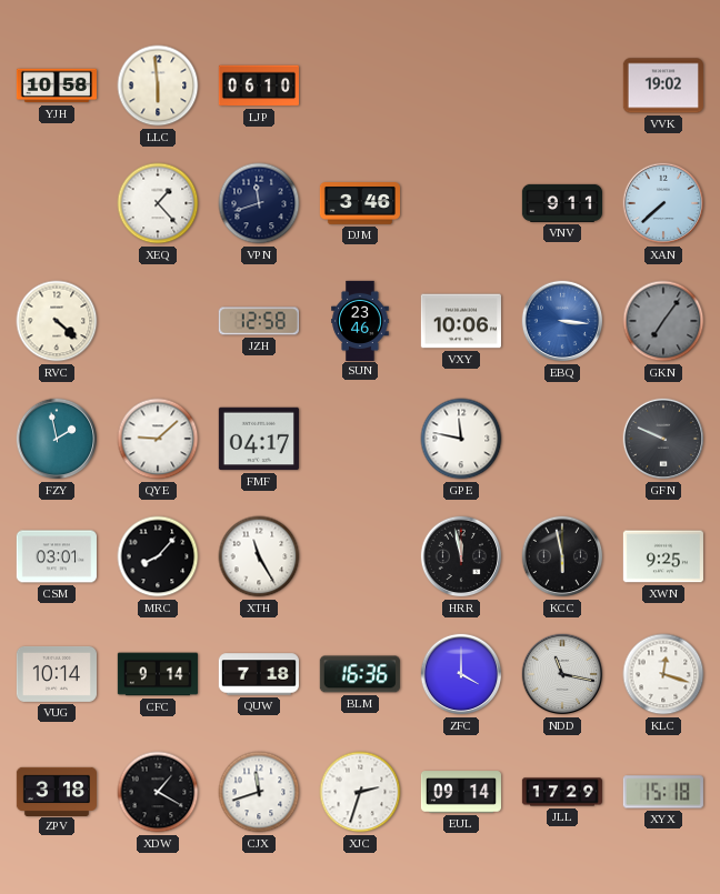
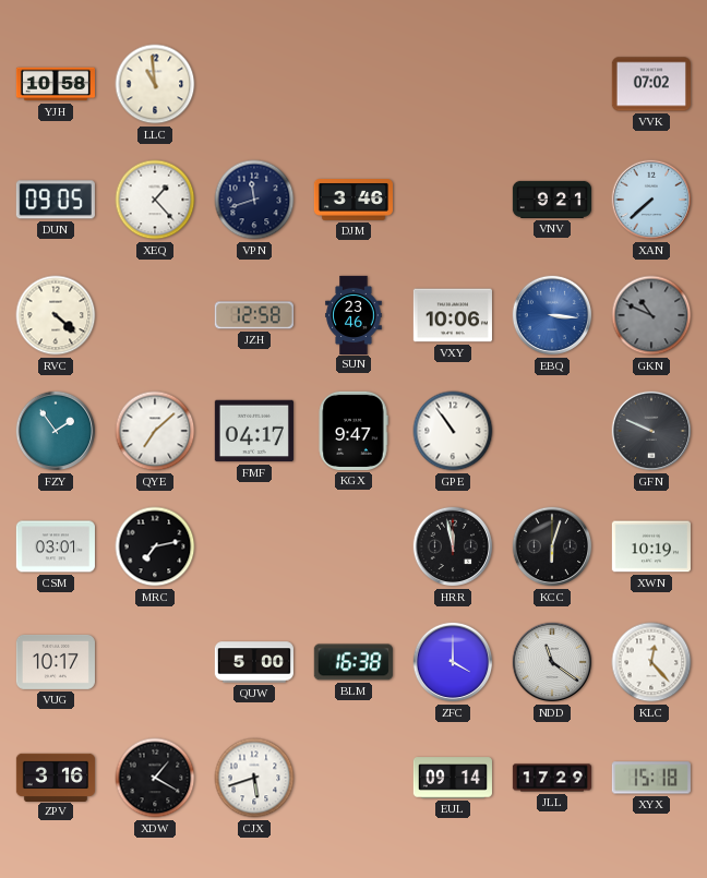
LLC: 5:59 -> 10:59
LJP: 06:10 -> none
VVK: 19:02 -> 07:02
DUN: none -> 09:05
VNV: 9:11 -> 9:21
GKN: 7:06 -> 10:49
FZY: 1:58 -> 1:54
QYE: 9:08 -> 7:08
KGX: none -> 9:47
GPE: 11:47 -> 10:54
MRC: 8:07 -> 7:13
XTH: 11:25 -> none
KCC: 5:58 -> 6:03
XWN: 9:25 -> 10:19
VUG: 10:14 -> 10:17
CFC: 9:14 -> none
QUW: 7:18 -> 5:00
BLM: 16:36 -> 16:38
NDD: 11:17 -> 11:21
KLC: 12:18 -> 12:23
ZPV: 3:18 -> 3:16
CJX: 11:42 -> 5:42
XJC: 2:33 -> none
